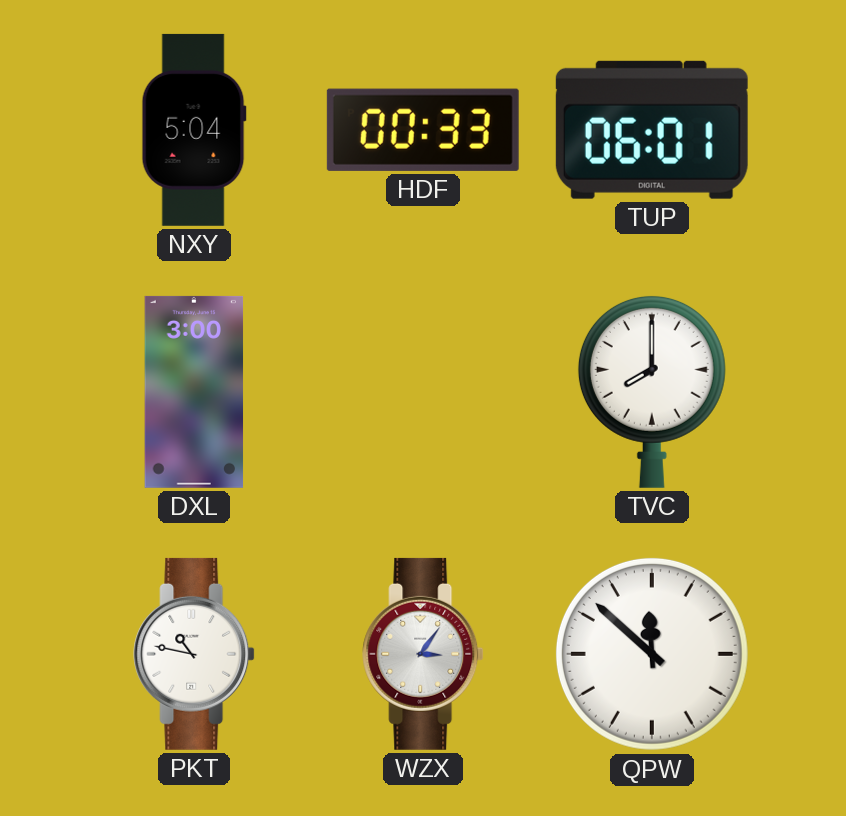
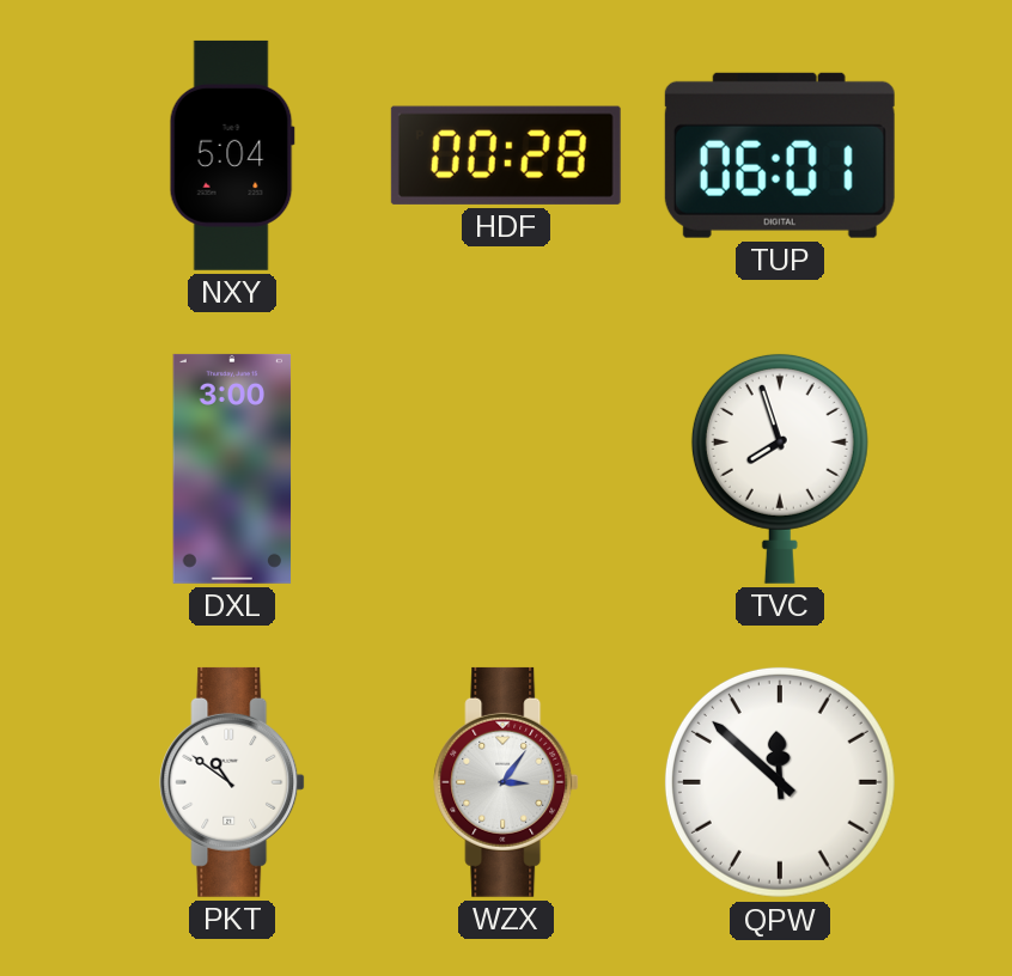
HDF: 00:33 -> 00:28
TVC: 8:00 -> 7:57
PKT: 10:47 -> 10:51
